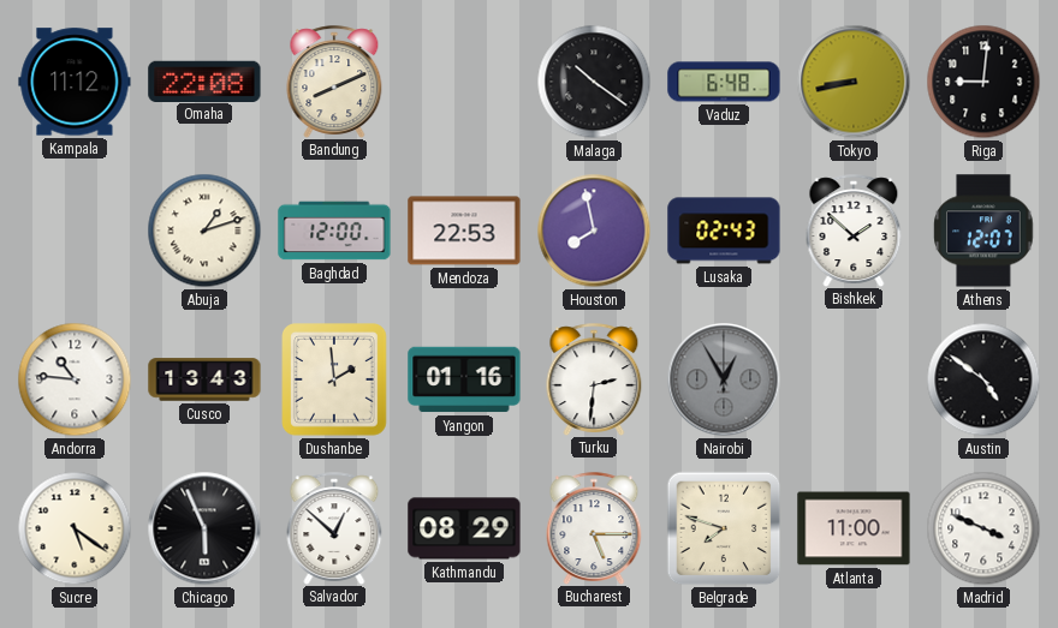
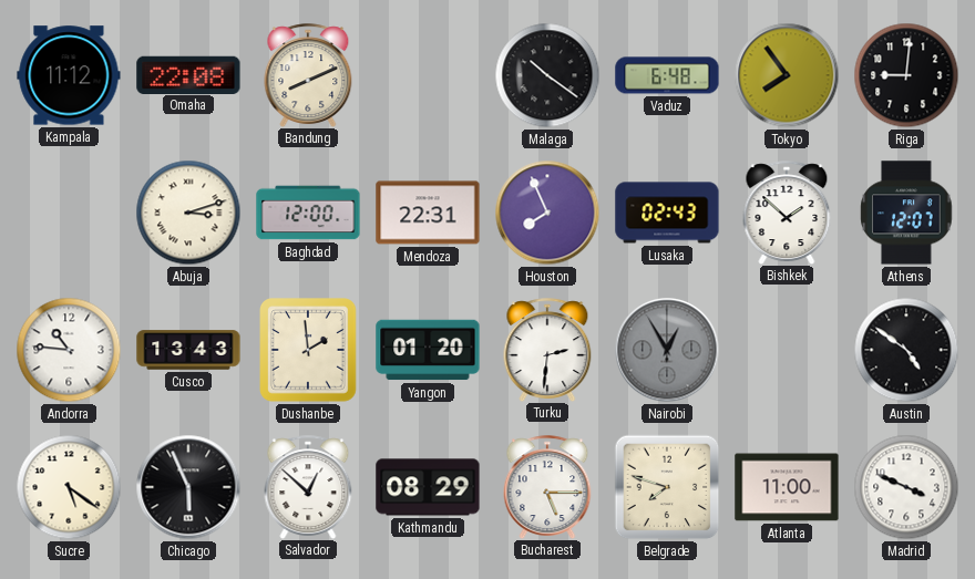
Tokyo: 8:43 -> 7:54
Abuja: 1:12 -> 3:12
Mendoza: 22:53 -> 22:31
Houston: 7:58 -> 7:56
Yangon: 01:16 -> 01:20
